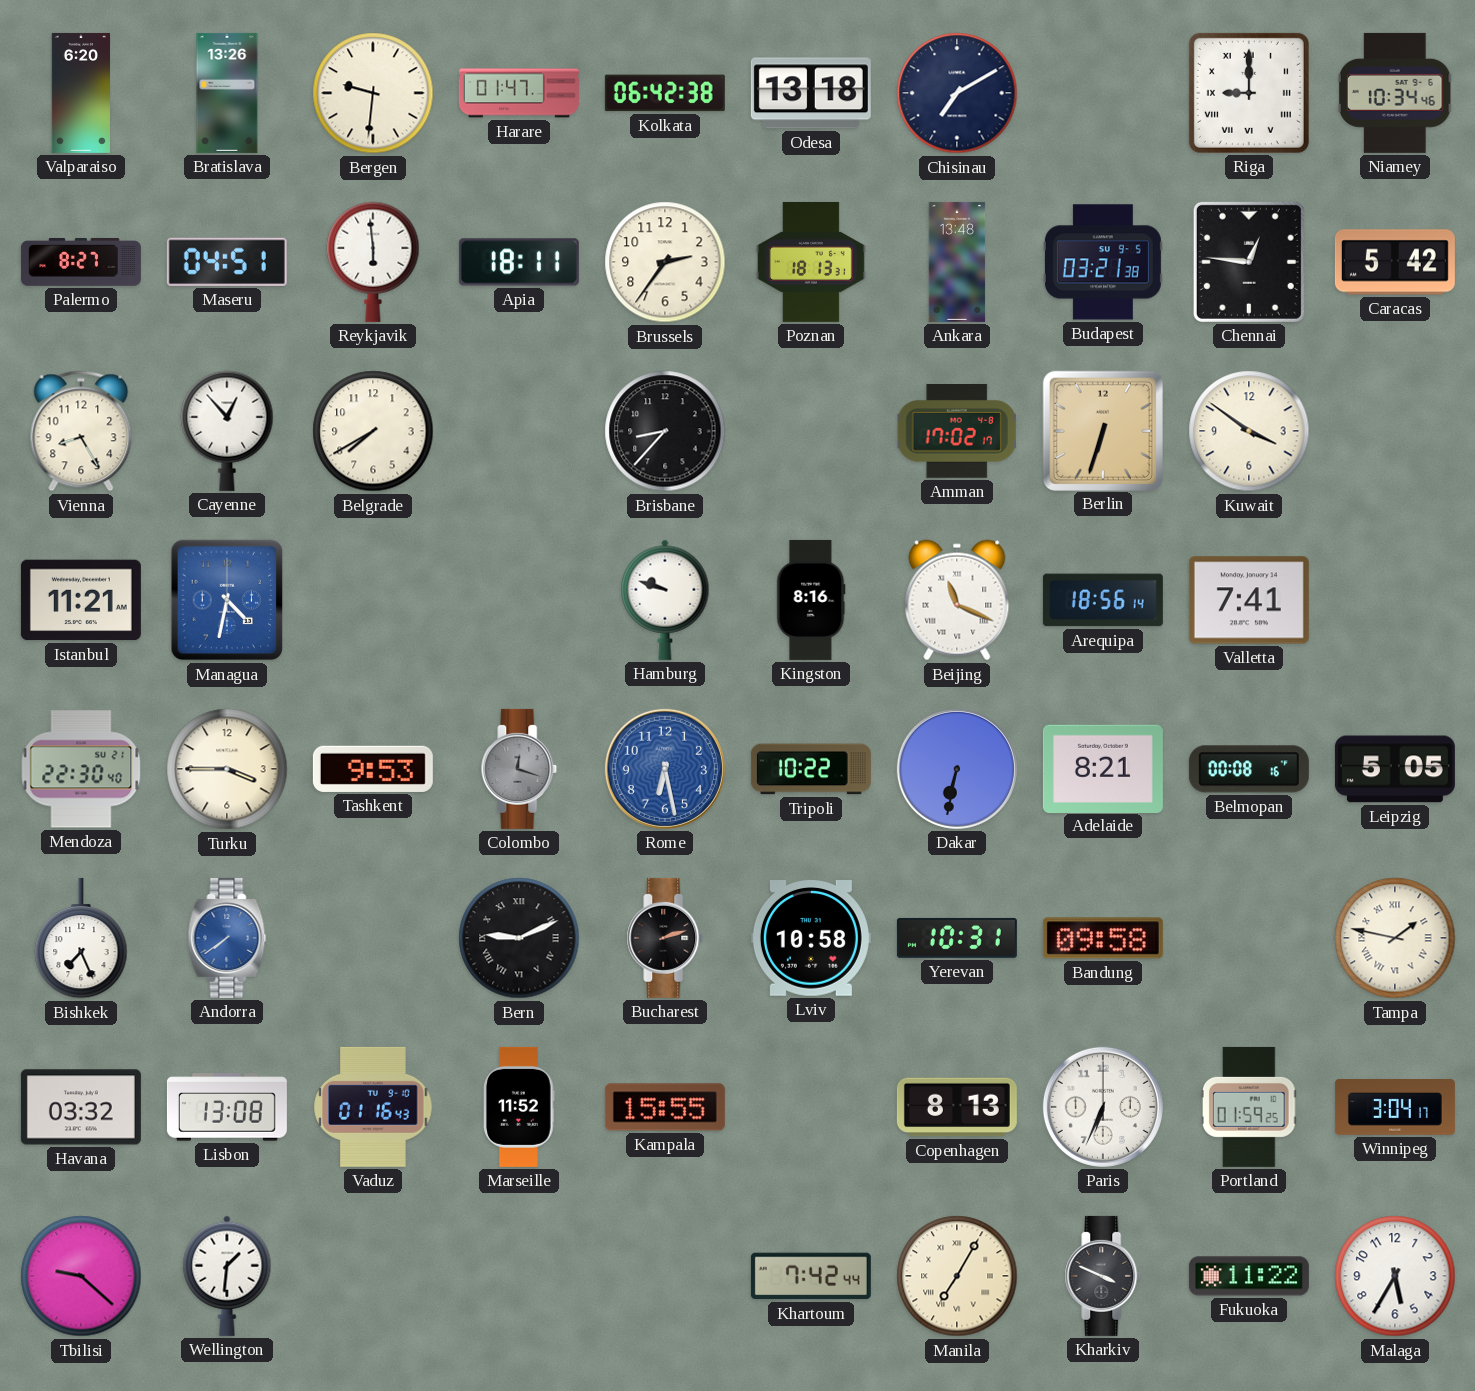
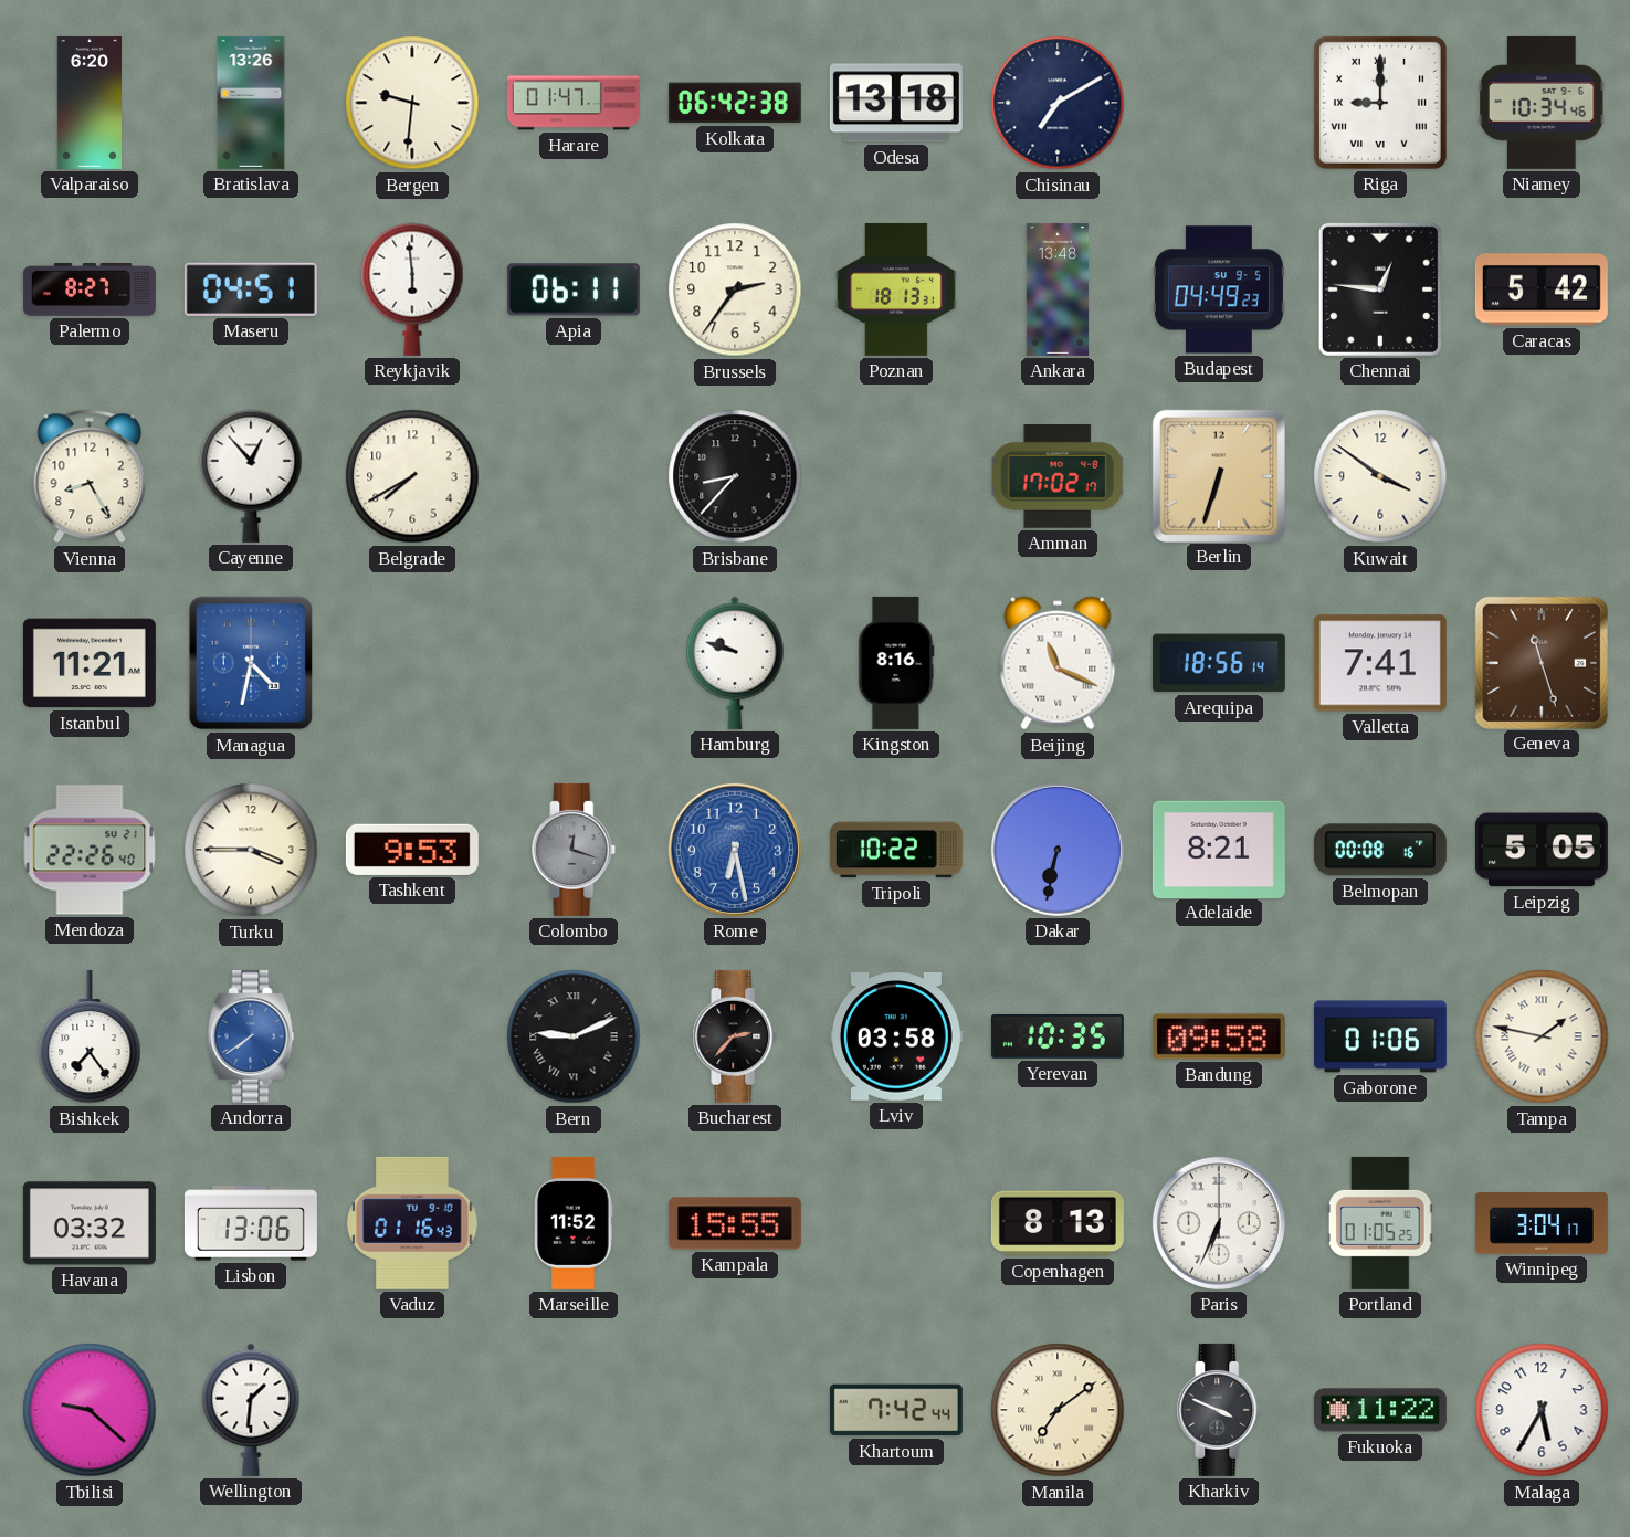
Apia: 18:11 -> 06:11
Budapest: 03:21 -> 04:49
Geneva: none -> 11:27
Mendoza: 22:30 -> 22:26
Bishkek: 7:26 -> 7:24
Bucharest: 2:12 -> 2:37
Lviv: 10:58 -> 03:58
Yerevan: 10:31 -> 10:35
Gaborone: none -> 01:06
Lisbon: 13:08 -> 13:06
Portland: 01:59 -> 01:05
Manila: 7:05 -> 7:09
